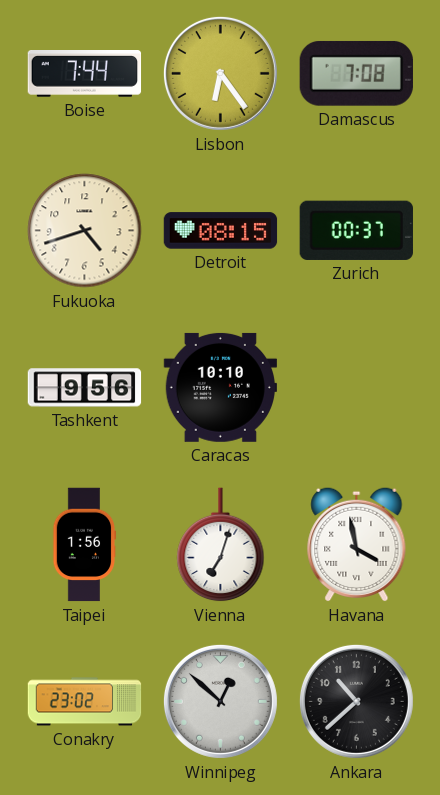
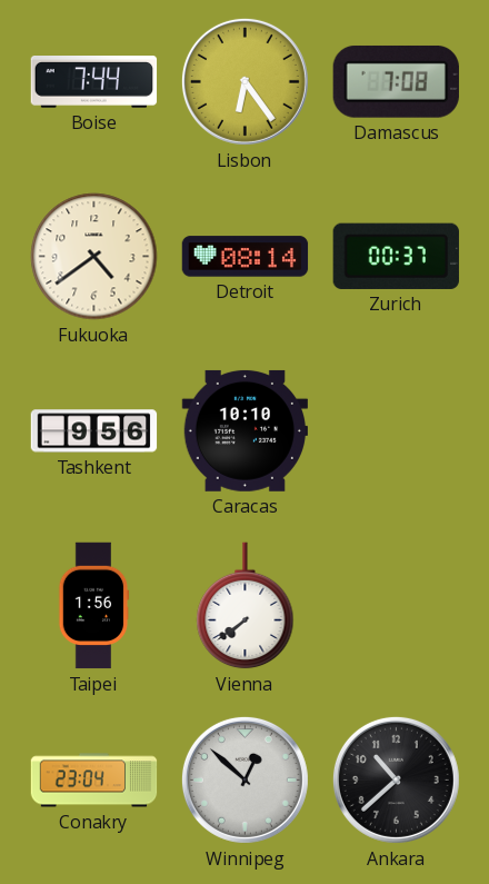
Fukuoka: 4:42 -> 4:39
Detroit: 08:15 -> 08:14
Vienna: 7:03 -> 7:39
Havana: 3:58 -> none
Conakry: 23:02 -> 23:04
